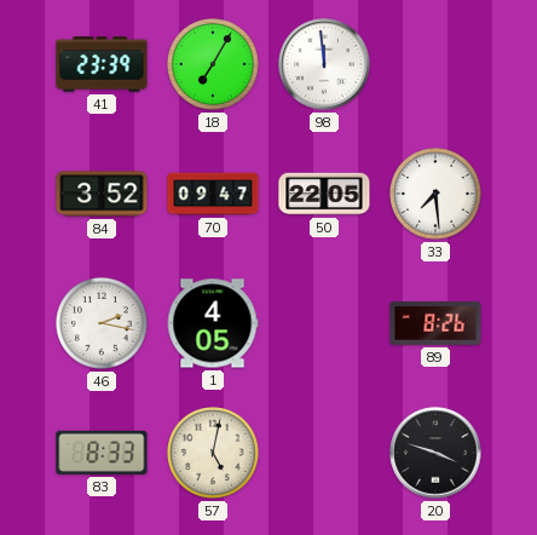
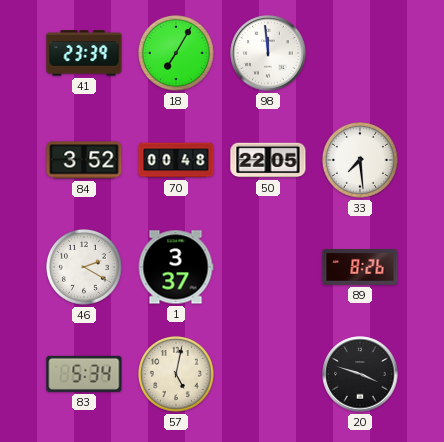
70: 09:47 -> 00:48
46: 2:17 -> 2:20
1: 4:05 -> 3:37
83: 8:33 -> 5:34
